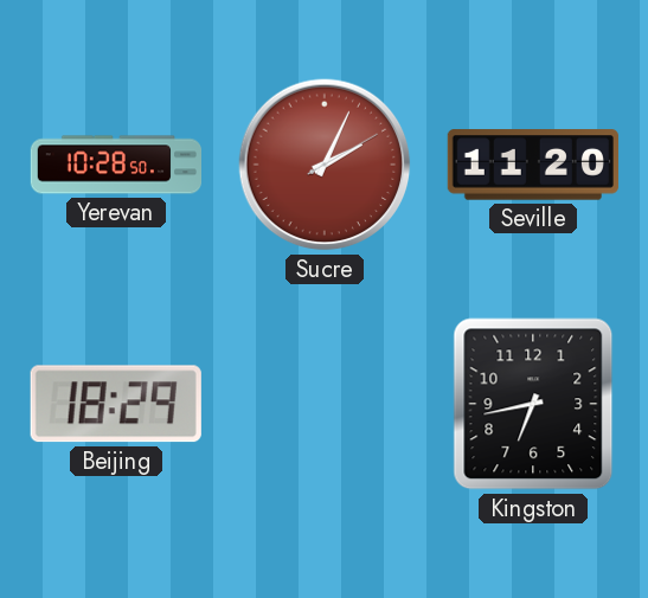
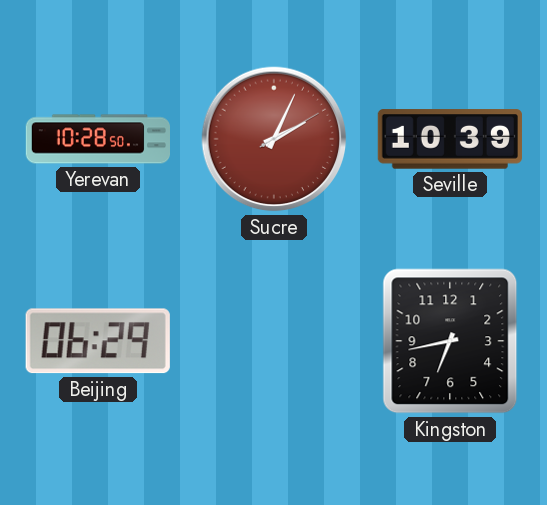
Seville: 11:20 -> 10:39
Beijing: 18:29 -> 06:29
